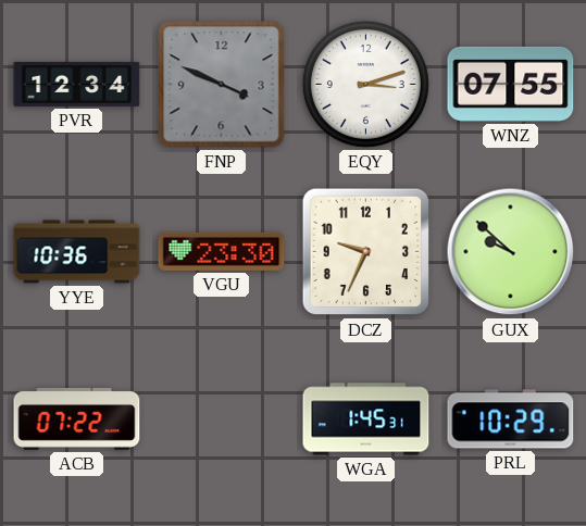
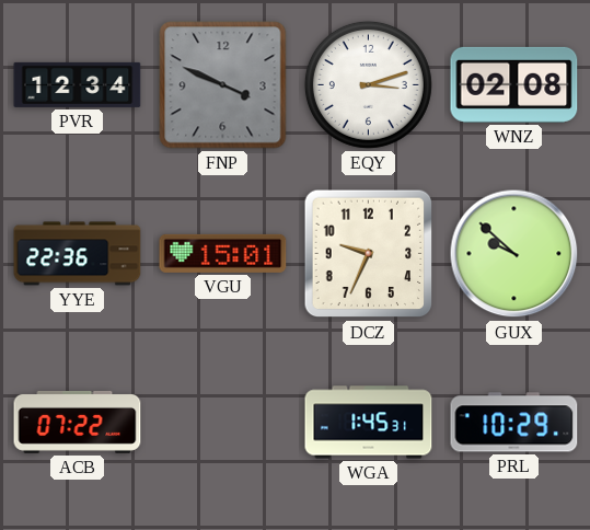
WNZ: 07:55 -> 02:08
YYE: 10:36 -> 22:36
VGU: 23:30 -> 15:01
